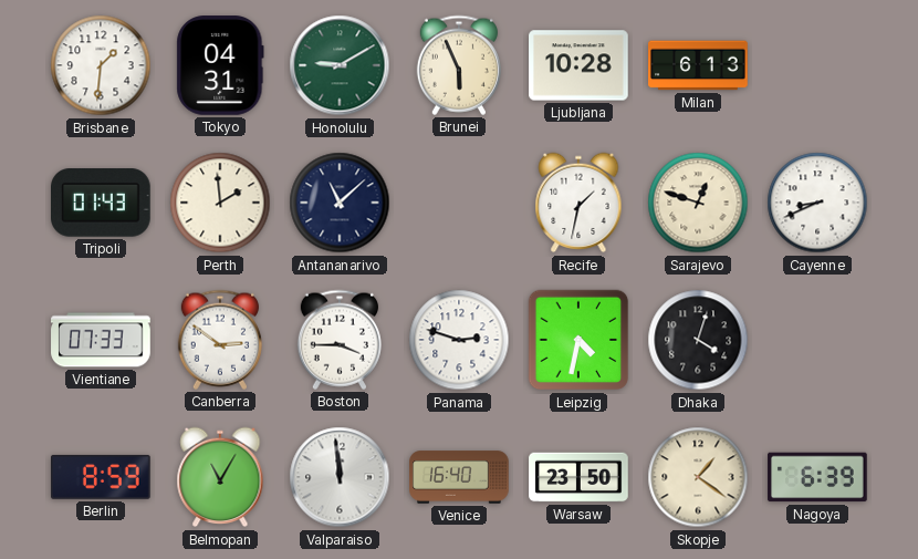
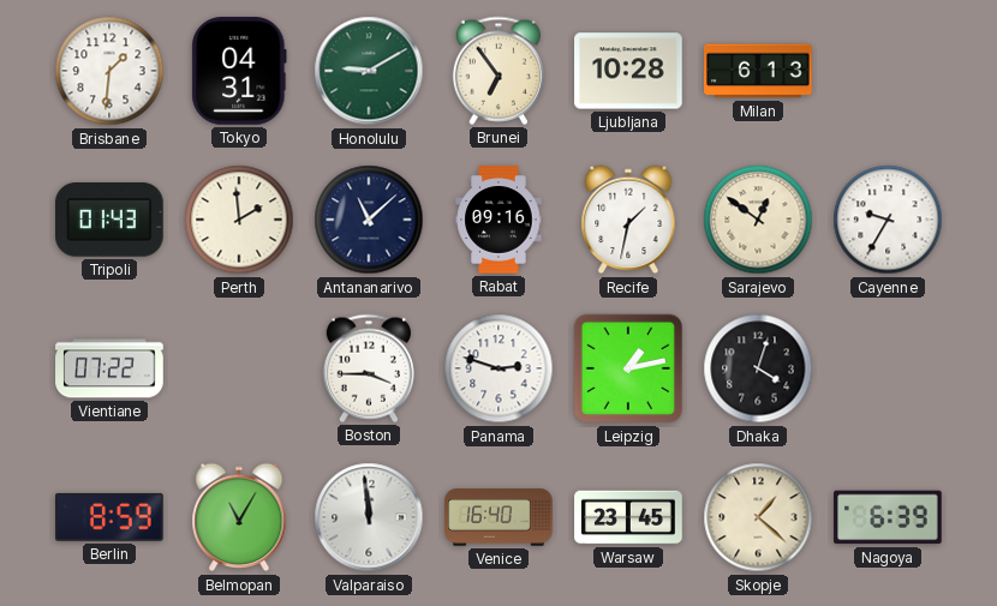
Brunei: 5:56 -> 6:54
Rabat: none -> 09:16
Sarajevo: 12:48 -> 12:51
Cayenne: 8:41 -> 9:35
Vientiane: 07:33 -> 07:22
Canberra: 2:51 -> none
Leipzig: 4:32 -> 1:13
Warsaw: 23:50 -> 23:45
Skopje: 1:21 -> 1:22
